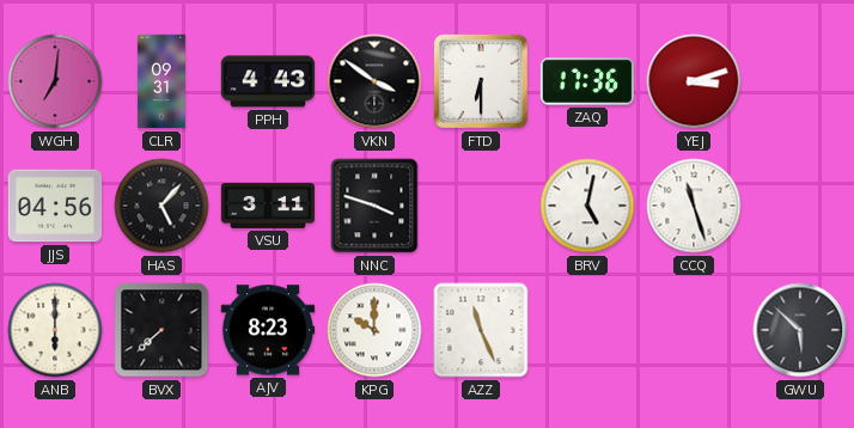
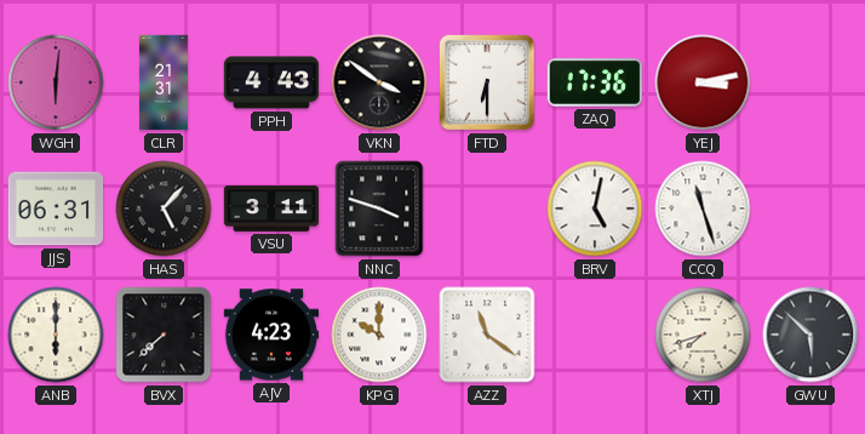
WGH: 7:01 -> 6:01
CLR: 09:31 -> 21:31
YEJ: 3:12 -> 3:13
JJS: 04:56 -> 06:31
AJV: 8:23 -> 4:23
AZZ: 11:26 -> 11:21
XTJ: none -> 7:42
